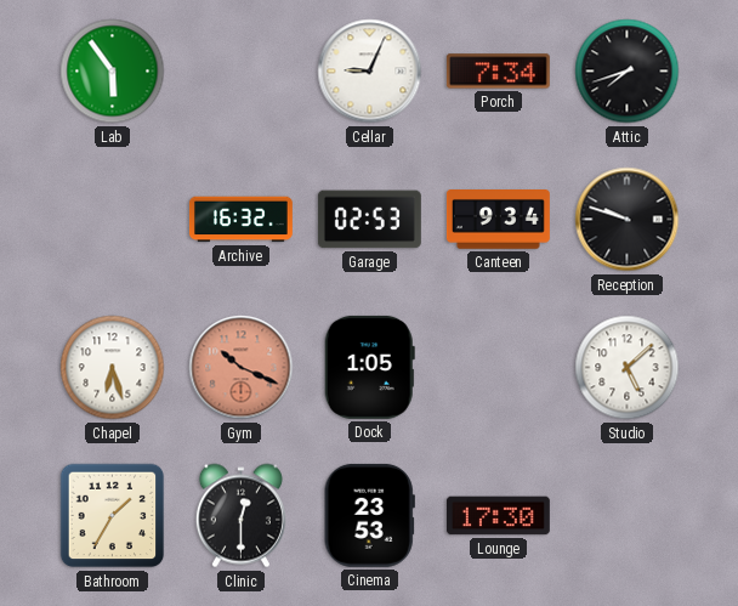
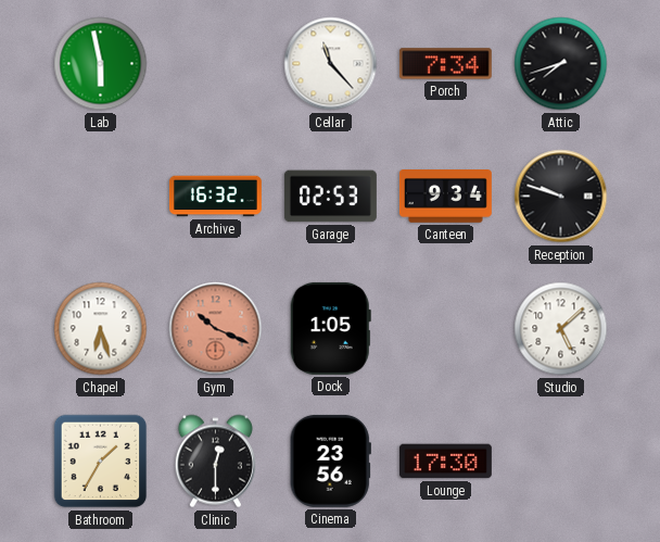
Lab: 5:54 -> 5:58
Cellar: 9:04 -> 11:23
Cinema: 23:53 -> 23:56
